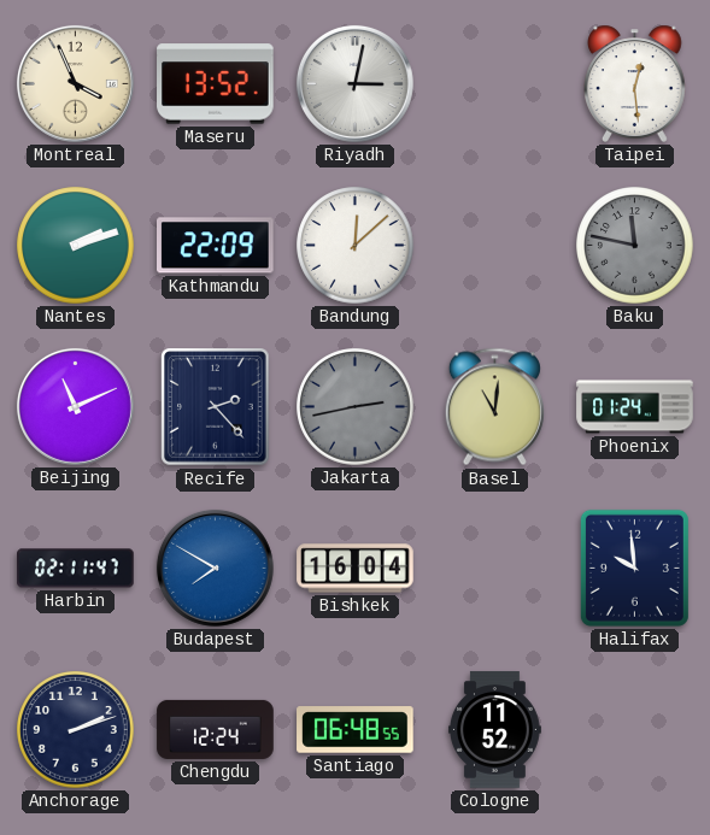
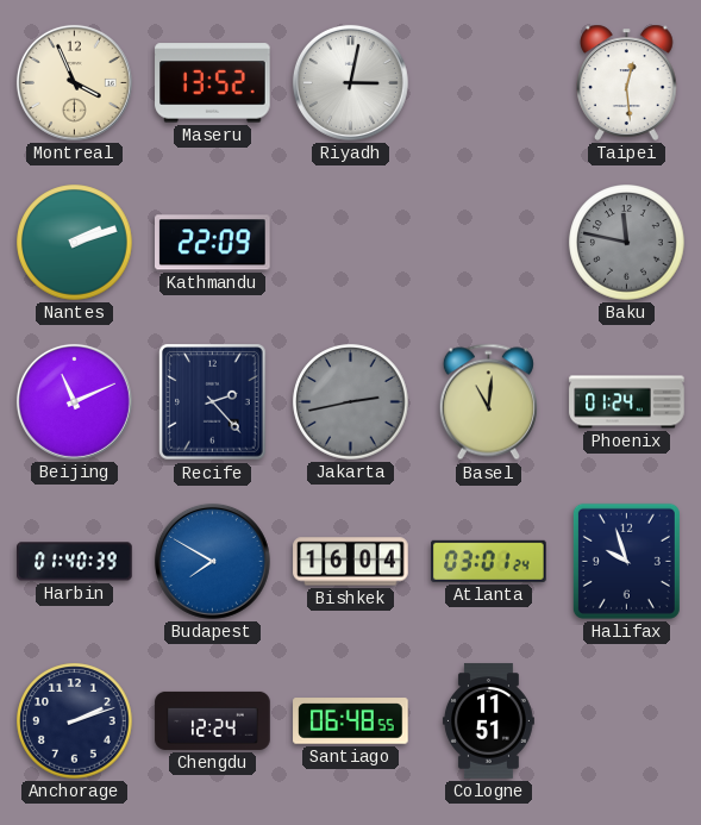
Bandung: 12:08 -> none
Harbin: 02:11 -> 01:40
Atlanta: none -> 03:01
Halifax: 9:59 -> 9:57
Cologne: 11:52 -> 11:51
